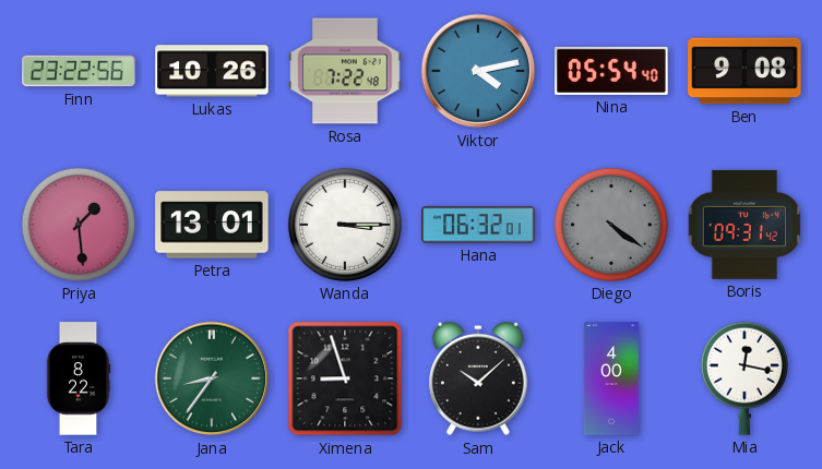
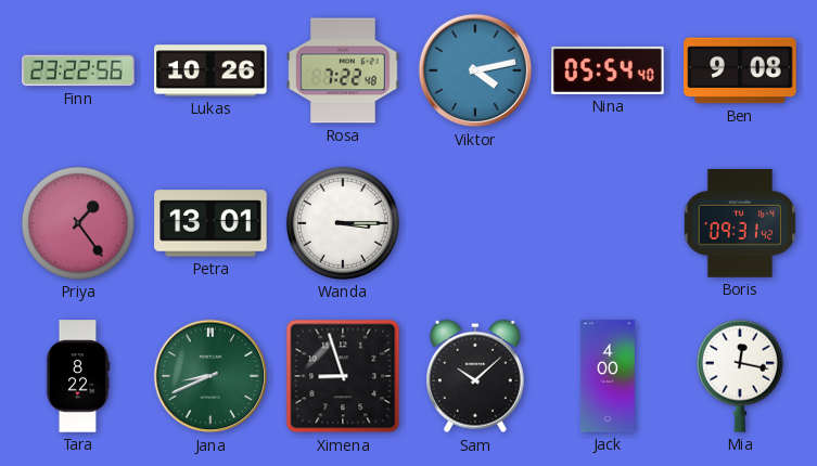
Priya: 1:29 -> 1:24
Hana: 06:32 -> none
Diego: 4:21 -> none
Jana: 8:36 -> 8:41
